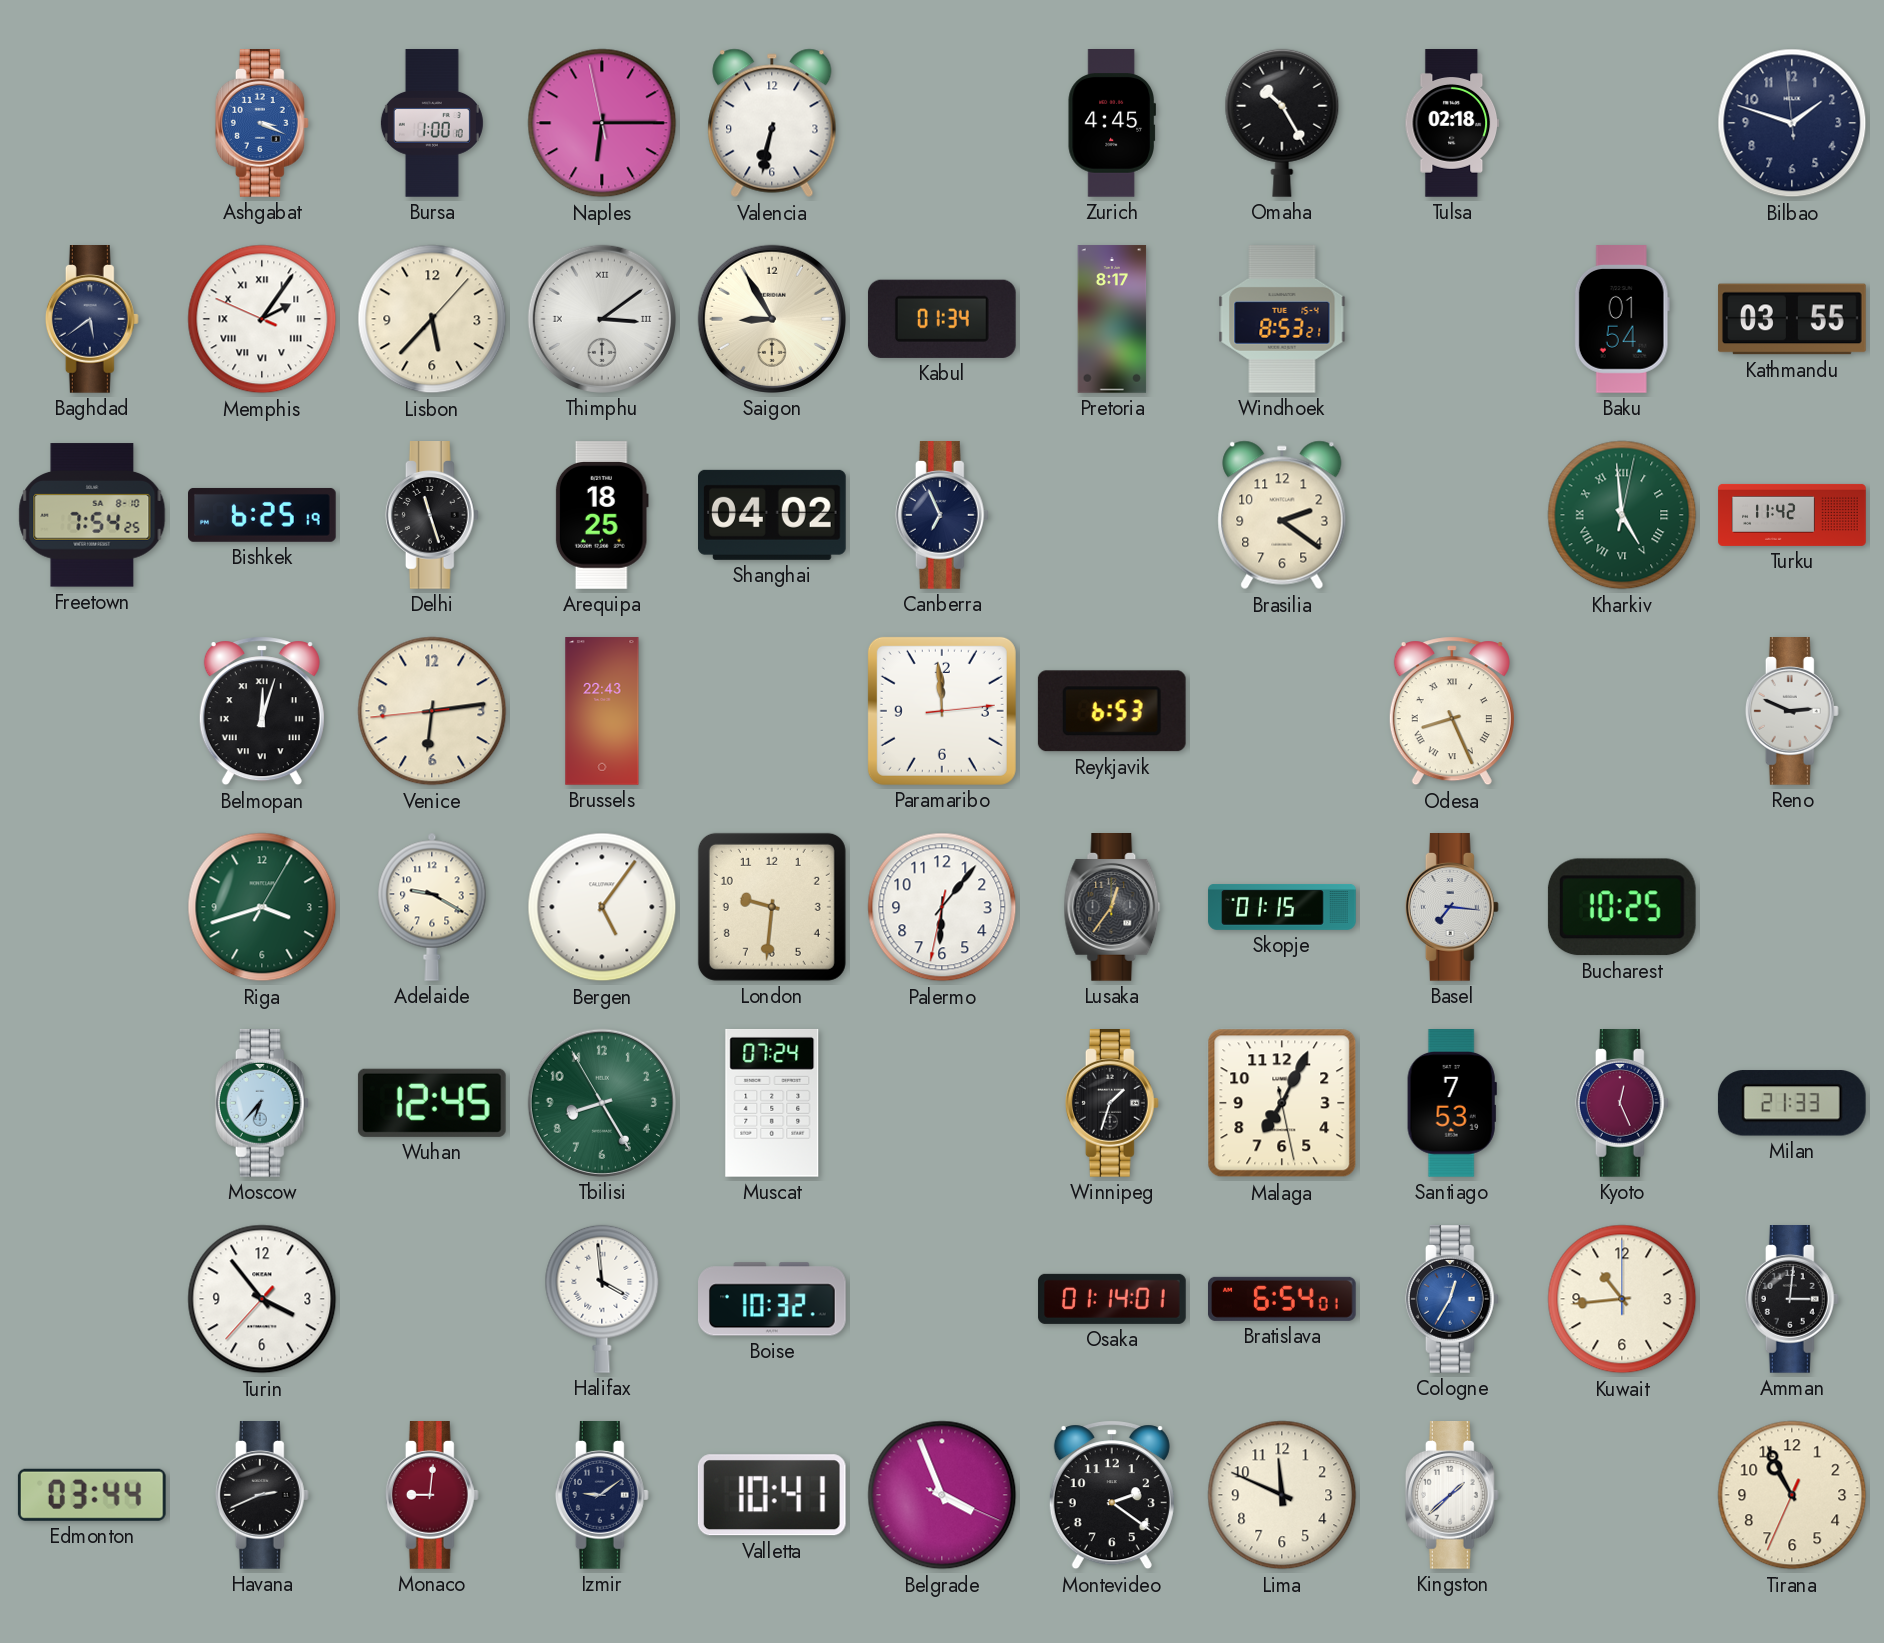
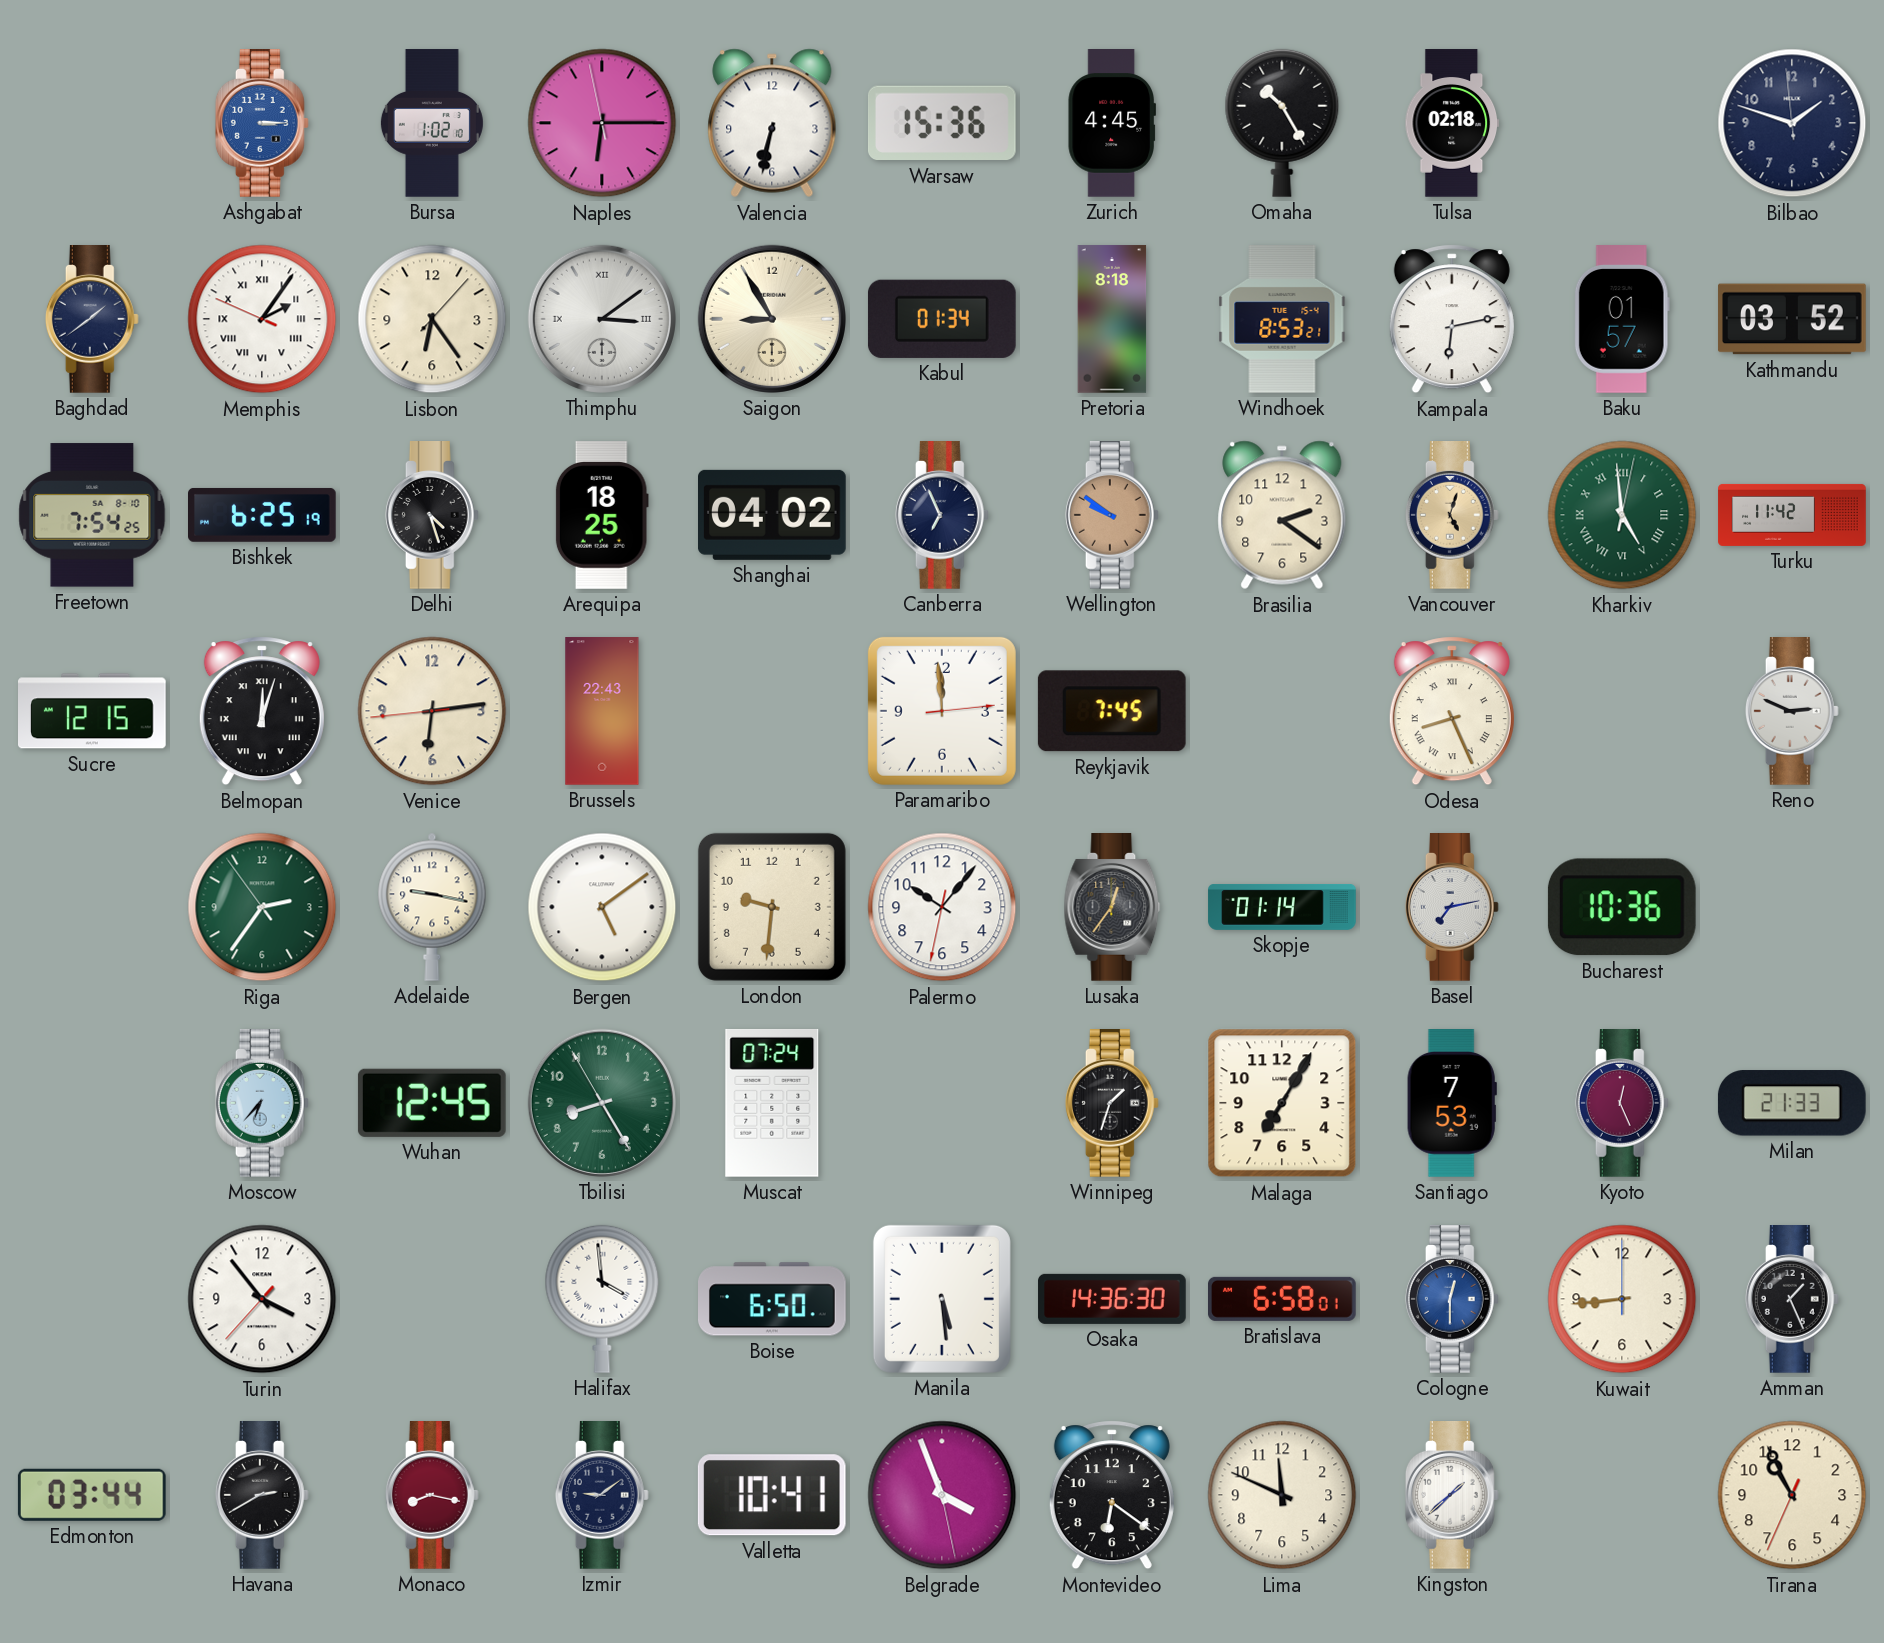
Ashgabat: 3:19 -> 3:15
Bursa: 1:00 -> 1:02
Warsaw: none -> 15:36
Baghdad: 5:39 -> 1:39
Lisbon: 5:37 -> 6:24
Pretoria: 8:17 -> 8:18
Kampala: none -> 6:13
Baku: 01:54 -> 01:57
Kathmandu: 03:55 -> 03:52
Delhi: 11:27 -> 4:27
Wellington: none -> 9:51
Vancouver: none -> 5:03
Sucre: none -> 12:15
Reykjavik: 6:53 -> 7:45
Riga: 3:42 -> 2:35
Adelaide: 9:20 -> 9:17
Bergen: 5:06 -> 5:09
Palermo: 6:06 -> 10:06
Skopje: 01:15 -> 01:14
Basel: 7:16 -> 7:13
Bucharest: 10:25 -> 10:36
Malaga: 7:04 -> 7:05
Boise: 10:32 -> 6:50
Manila: none -> 5:29
Osaka: 01:14 -> 14:36
Bratislava: 6:54 -> 6:58
Cologne: 12:35 -> 12:30
Kuwait: 10:44 -> 8:44
Amman: 3:01 -> 1:26
Havana: 2:41 -> 2:40
Monaco: 9:01 -> 8:17
Belgrade: 3:56:19 -> 3:56:28
Montevideo: 2:21 -> 6:21
